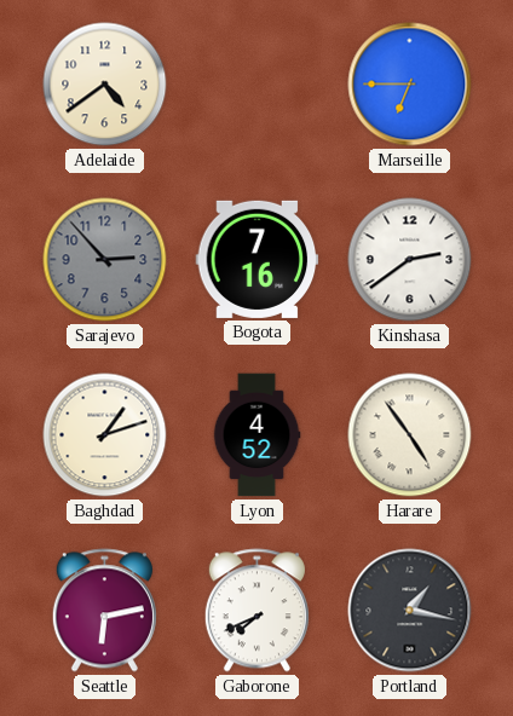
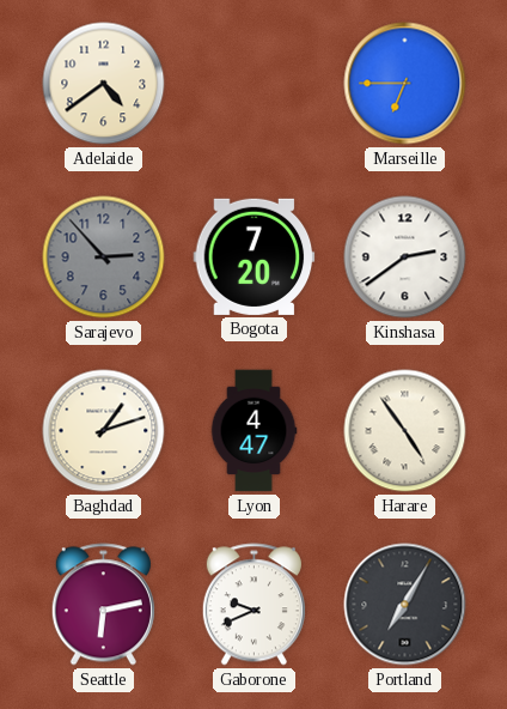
Bogota: 7:16 -> 7:20
Lyon: 4:52 -> 4:47
Gaborone: 7:41 -> 9:41
Portland: 1:17 -> 7:05
